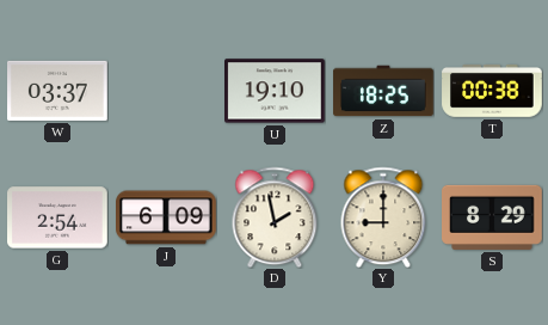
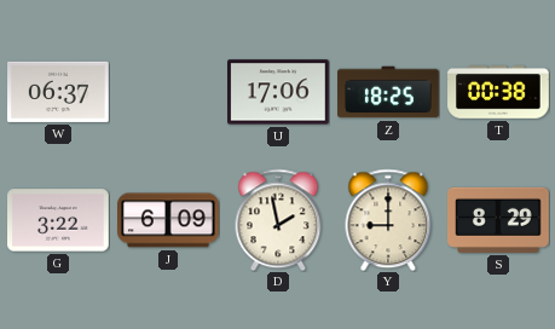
W: 03:37 -> 06:37
U: 19:10 -> 17:06
G: 2:54 -> 3:22
